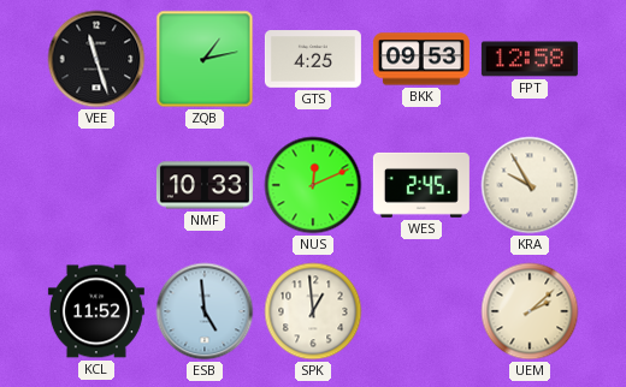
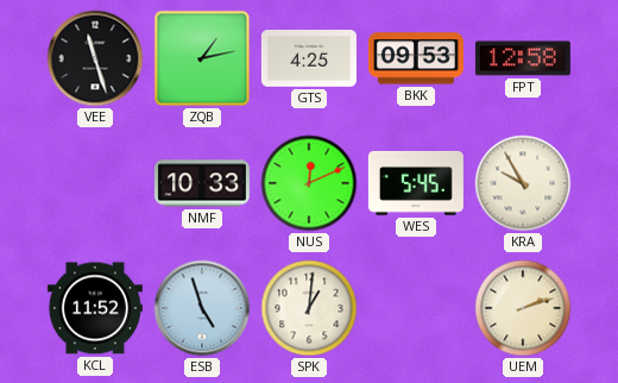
WES: 2:45 -> 5:45
ESB: 4:59 -> 4:57
SPK: 12:59 -> 1:01
UEM: 2:08 -> 2:12
